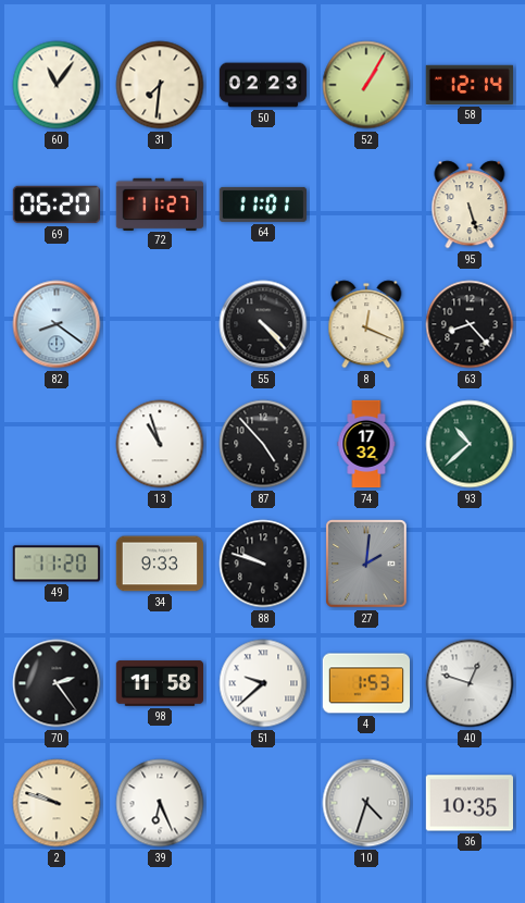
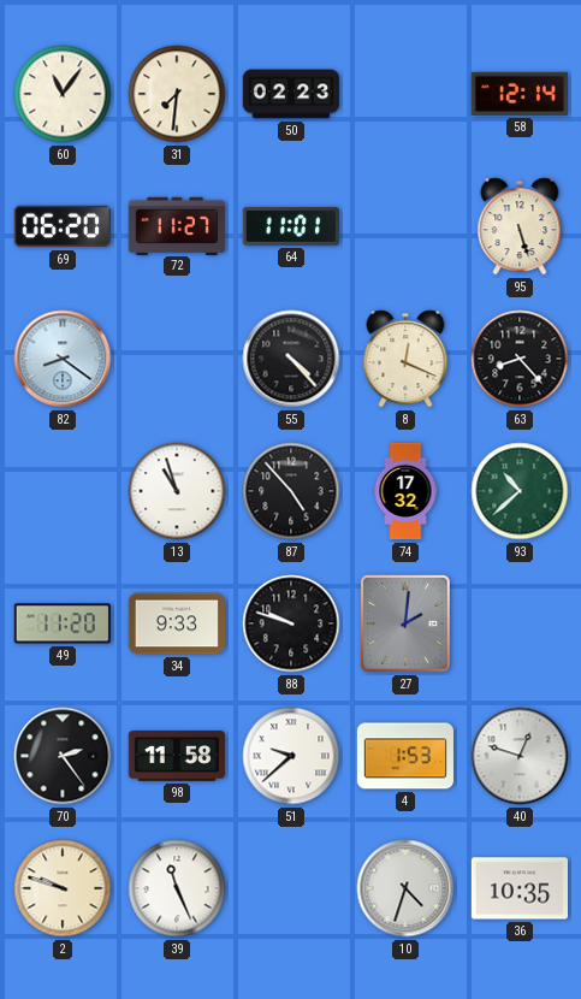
52: 1:05 -> none
39: 6:26 -> 11:26
